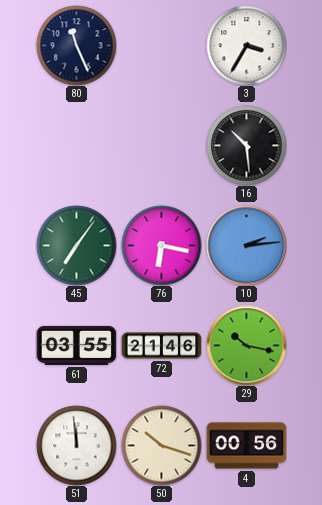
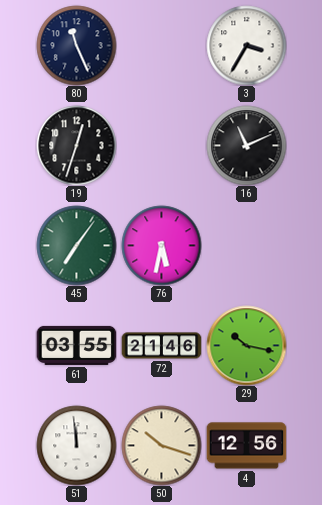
19: none -> 12:33
16: 10:29 -> 11:11
76: 6:17 -> 5:32
10: 2:14 -> none
4: 00:56 -> 12:56
